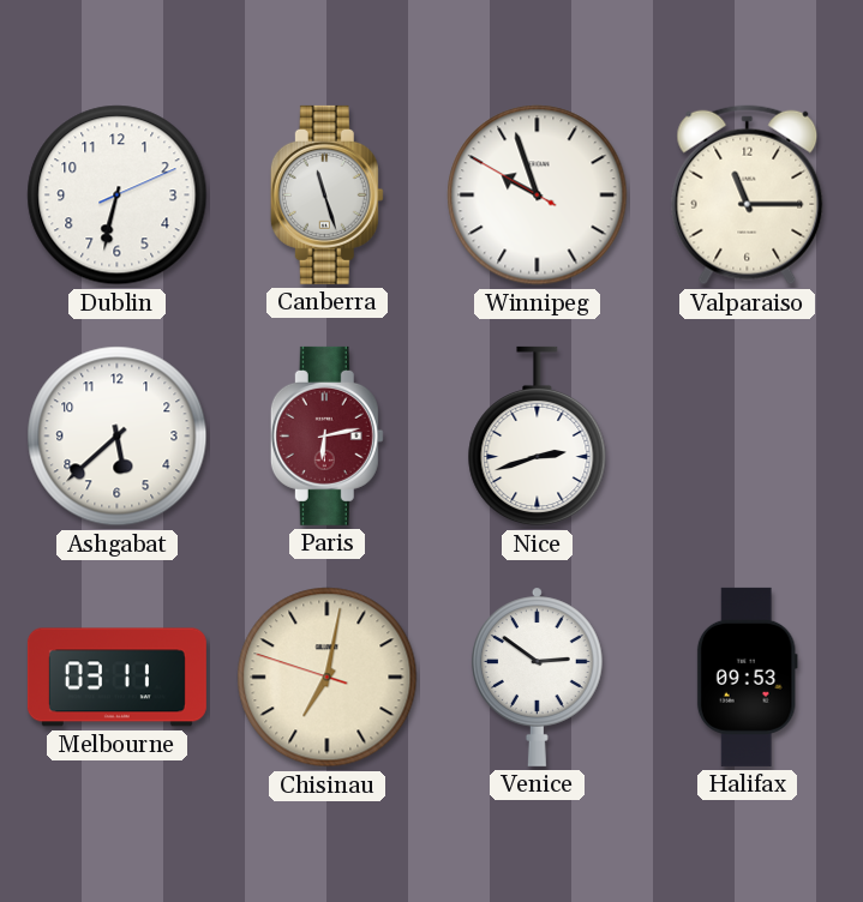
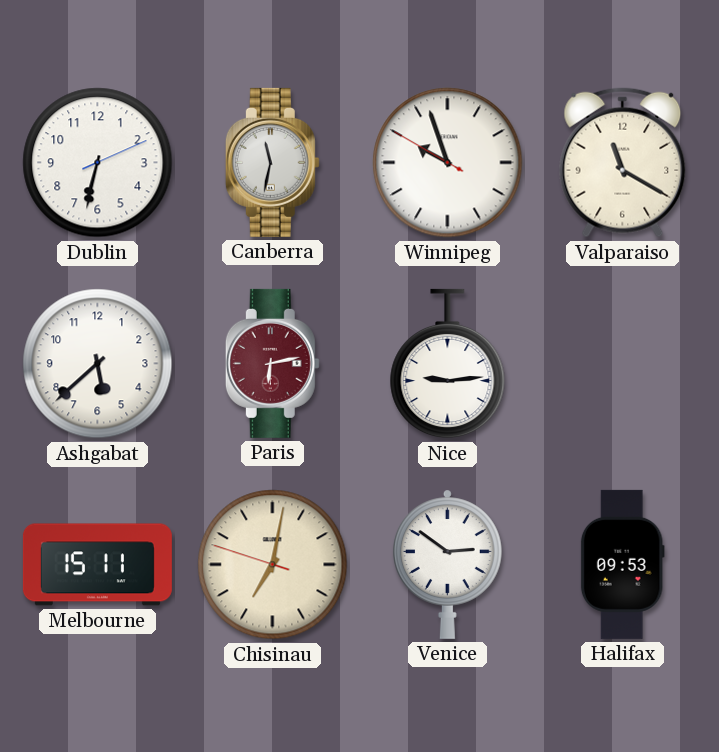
Canberra: 11:27 -> 11:32
Valparaiso: 11:15 -> 11:20
Nice: 2:42 -> 9:14
Melbourne: 03:11 -> 15:11
